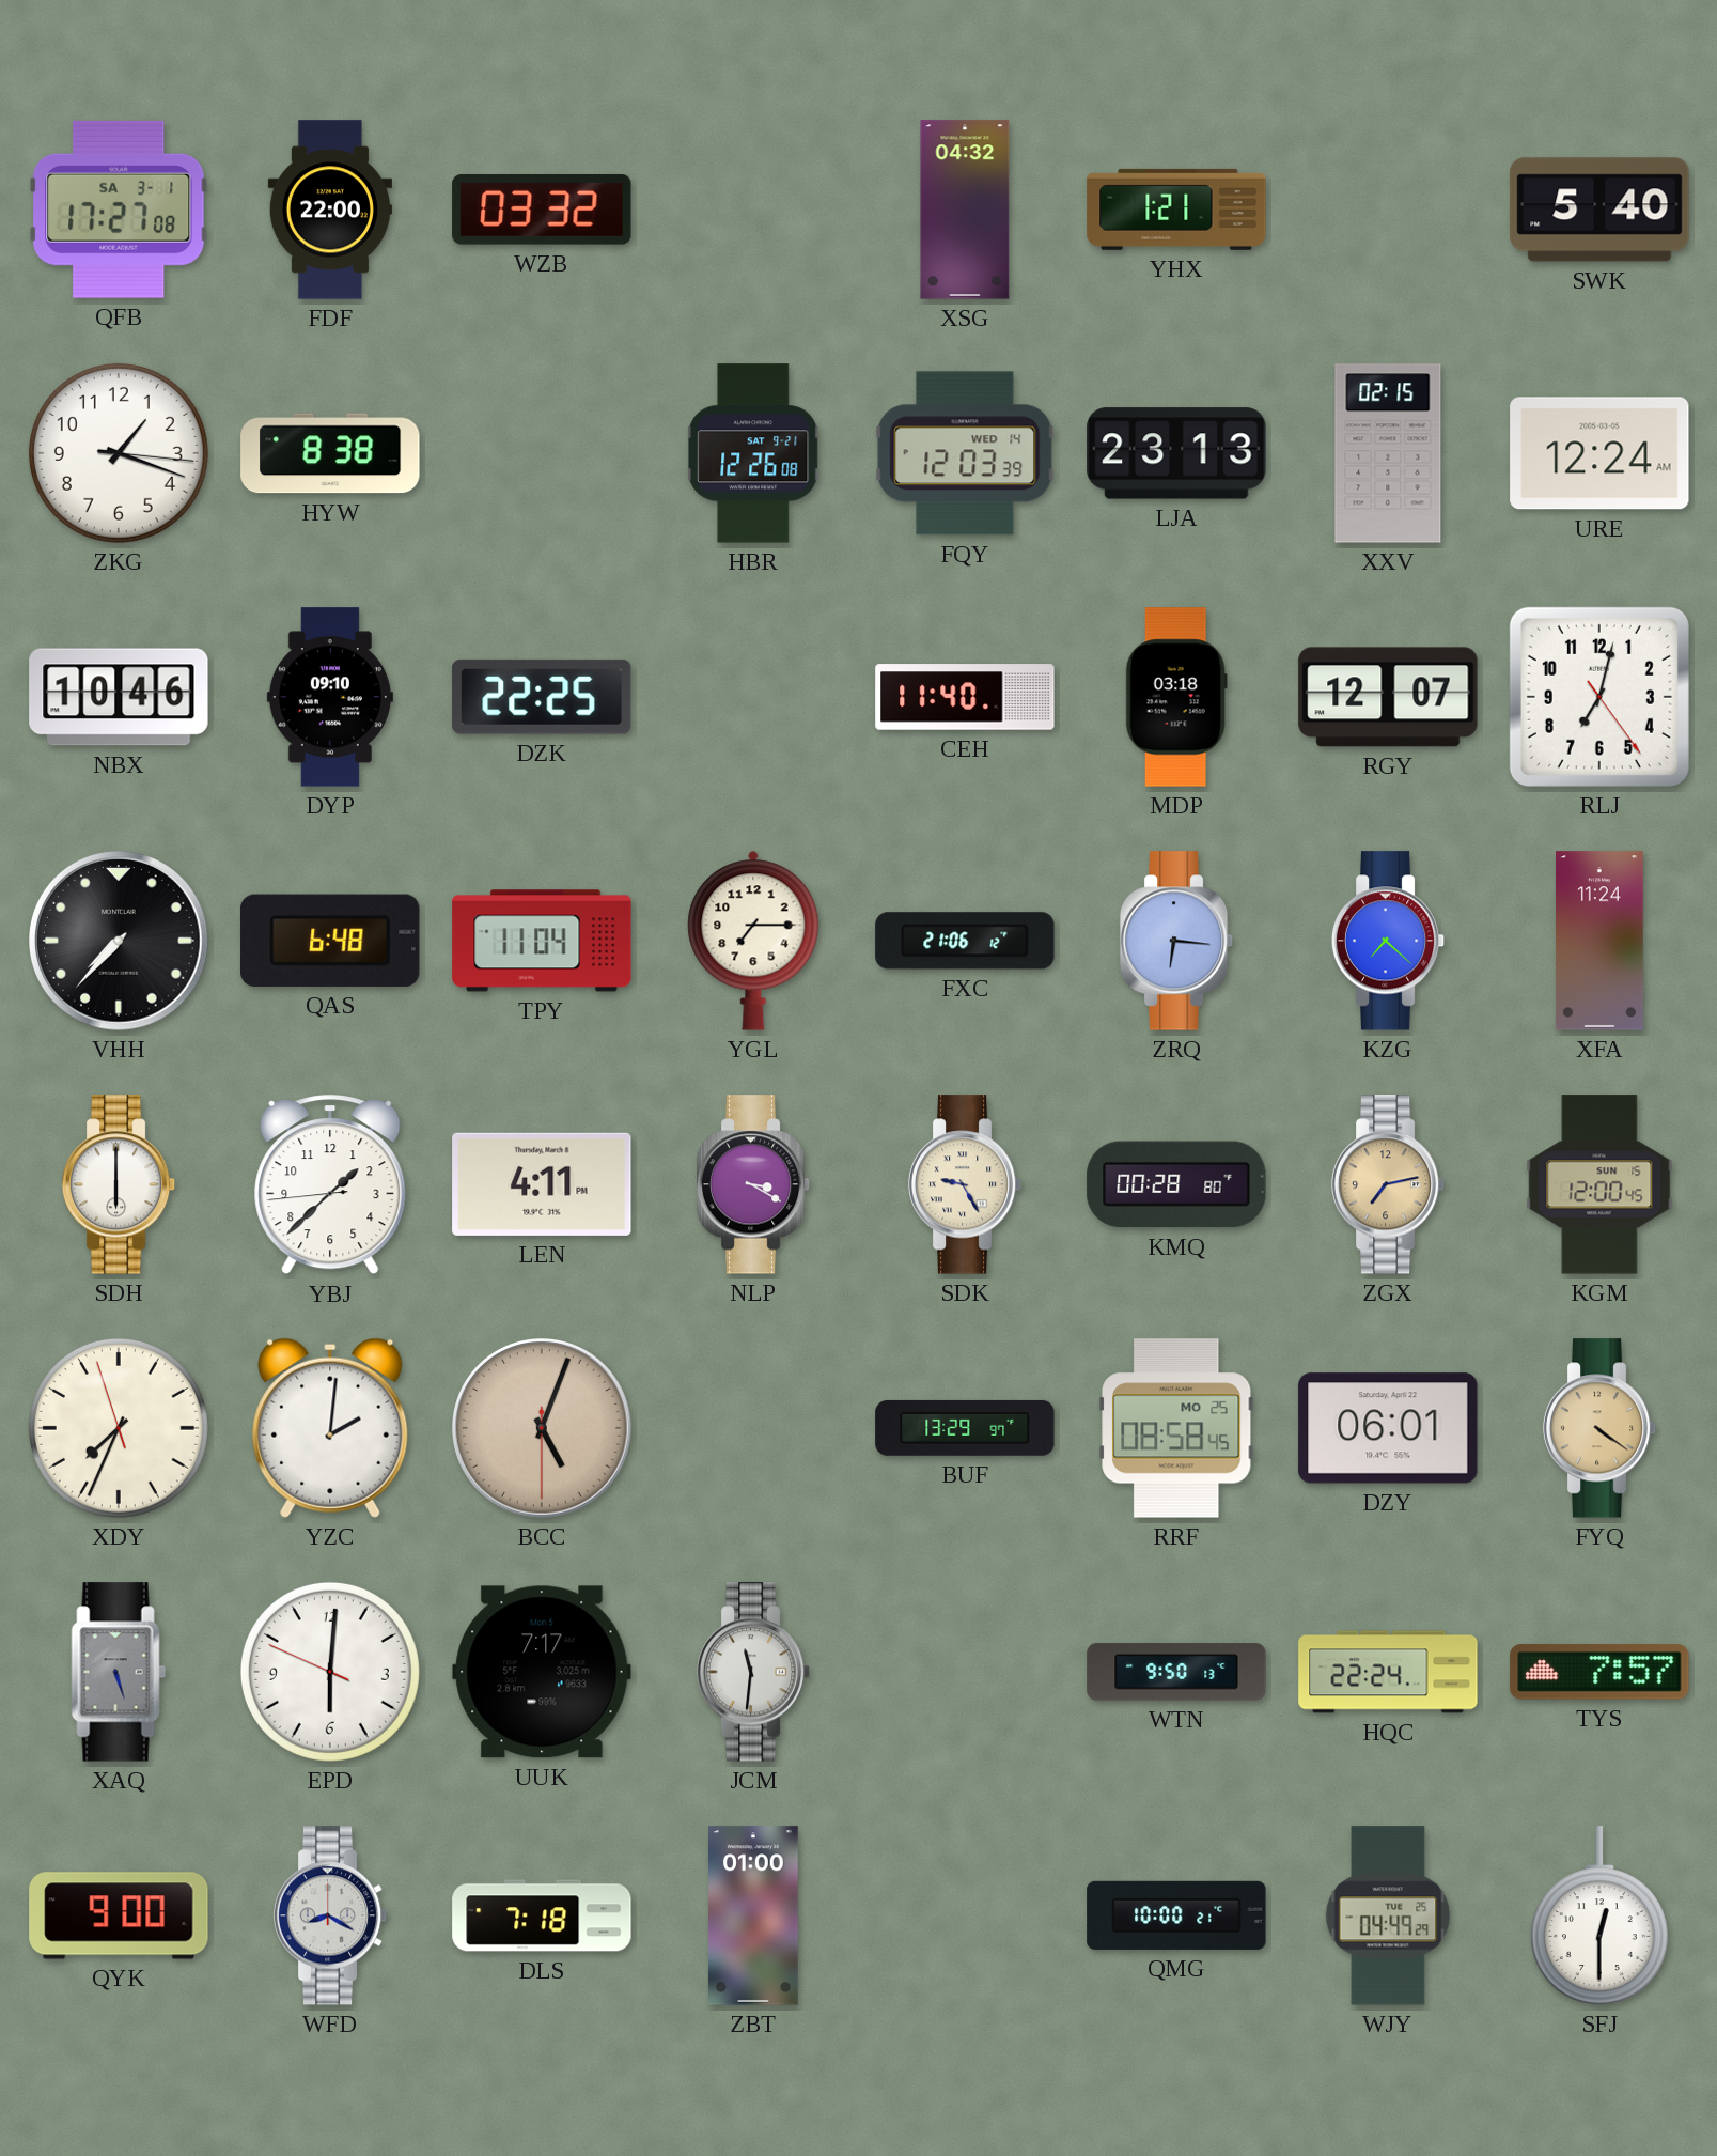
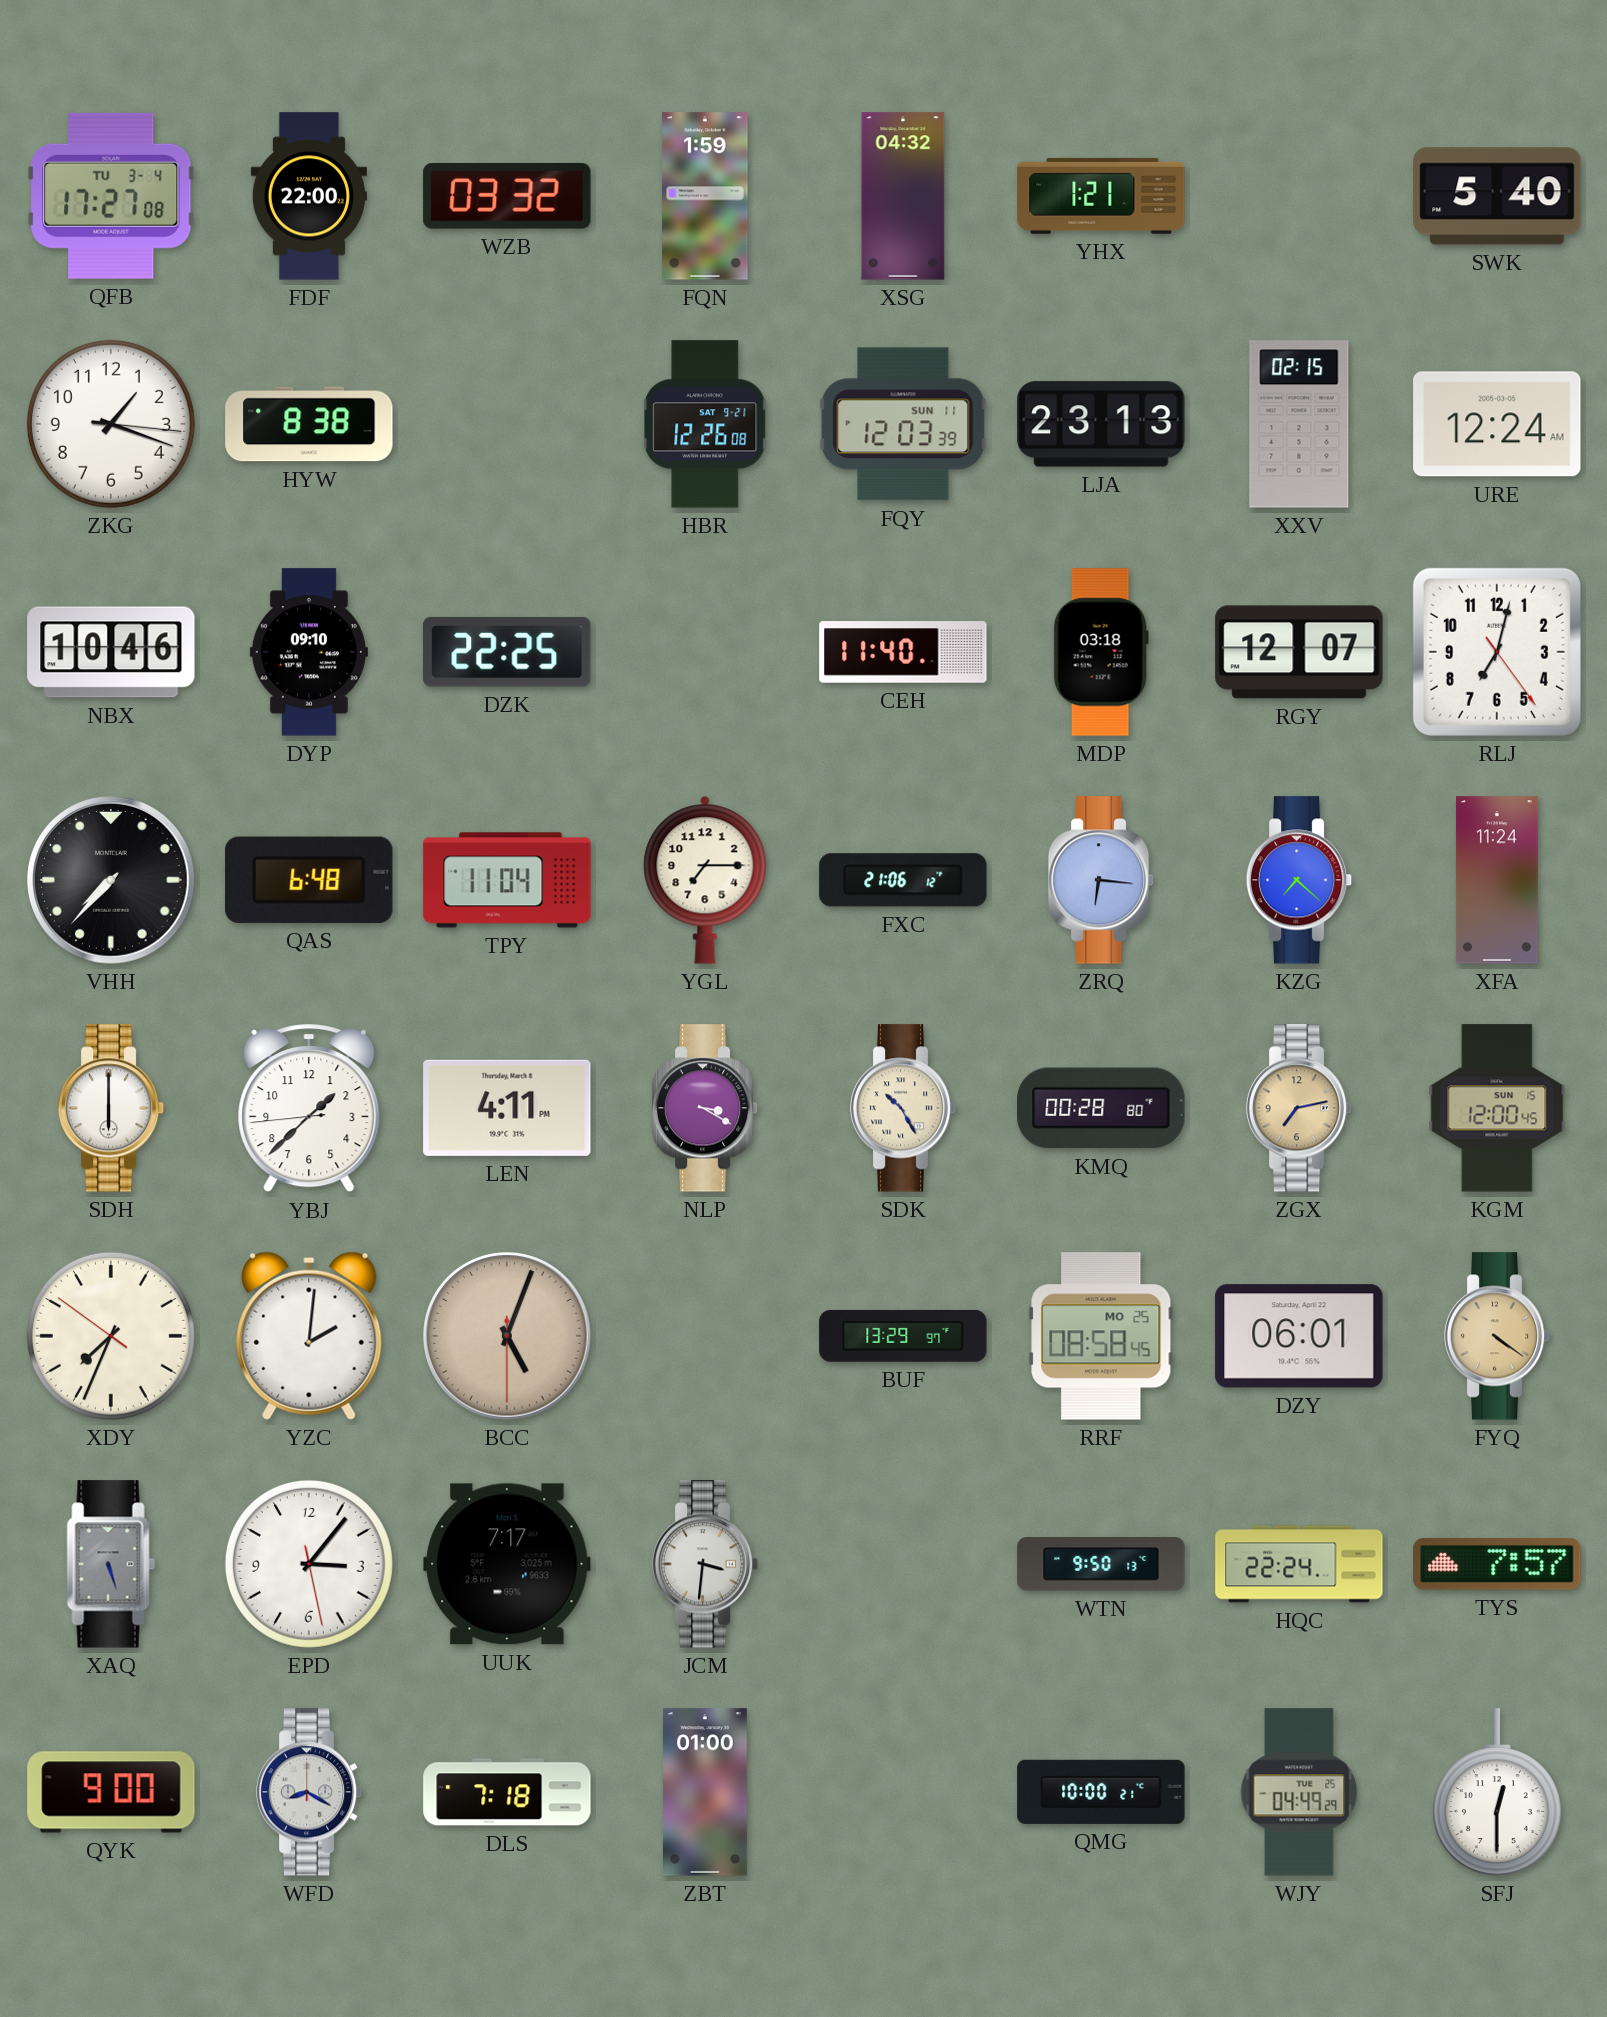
QFB date: SA 3-1 -> TU 3-4
FQN: none -> 1:59
FQY date: WED 14 -> SUN 11
SDK: 9:25 -> 10:25
XDY: 7:33:57 -> 7:33:51
EPD: 6:00 -> 3:06
JCM: 11:31 -> 3:31
